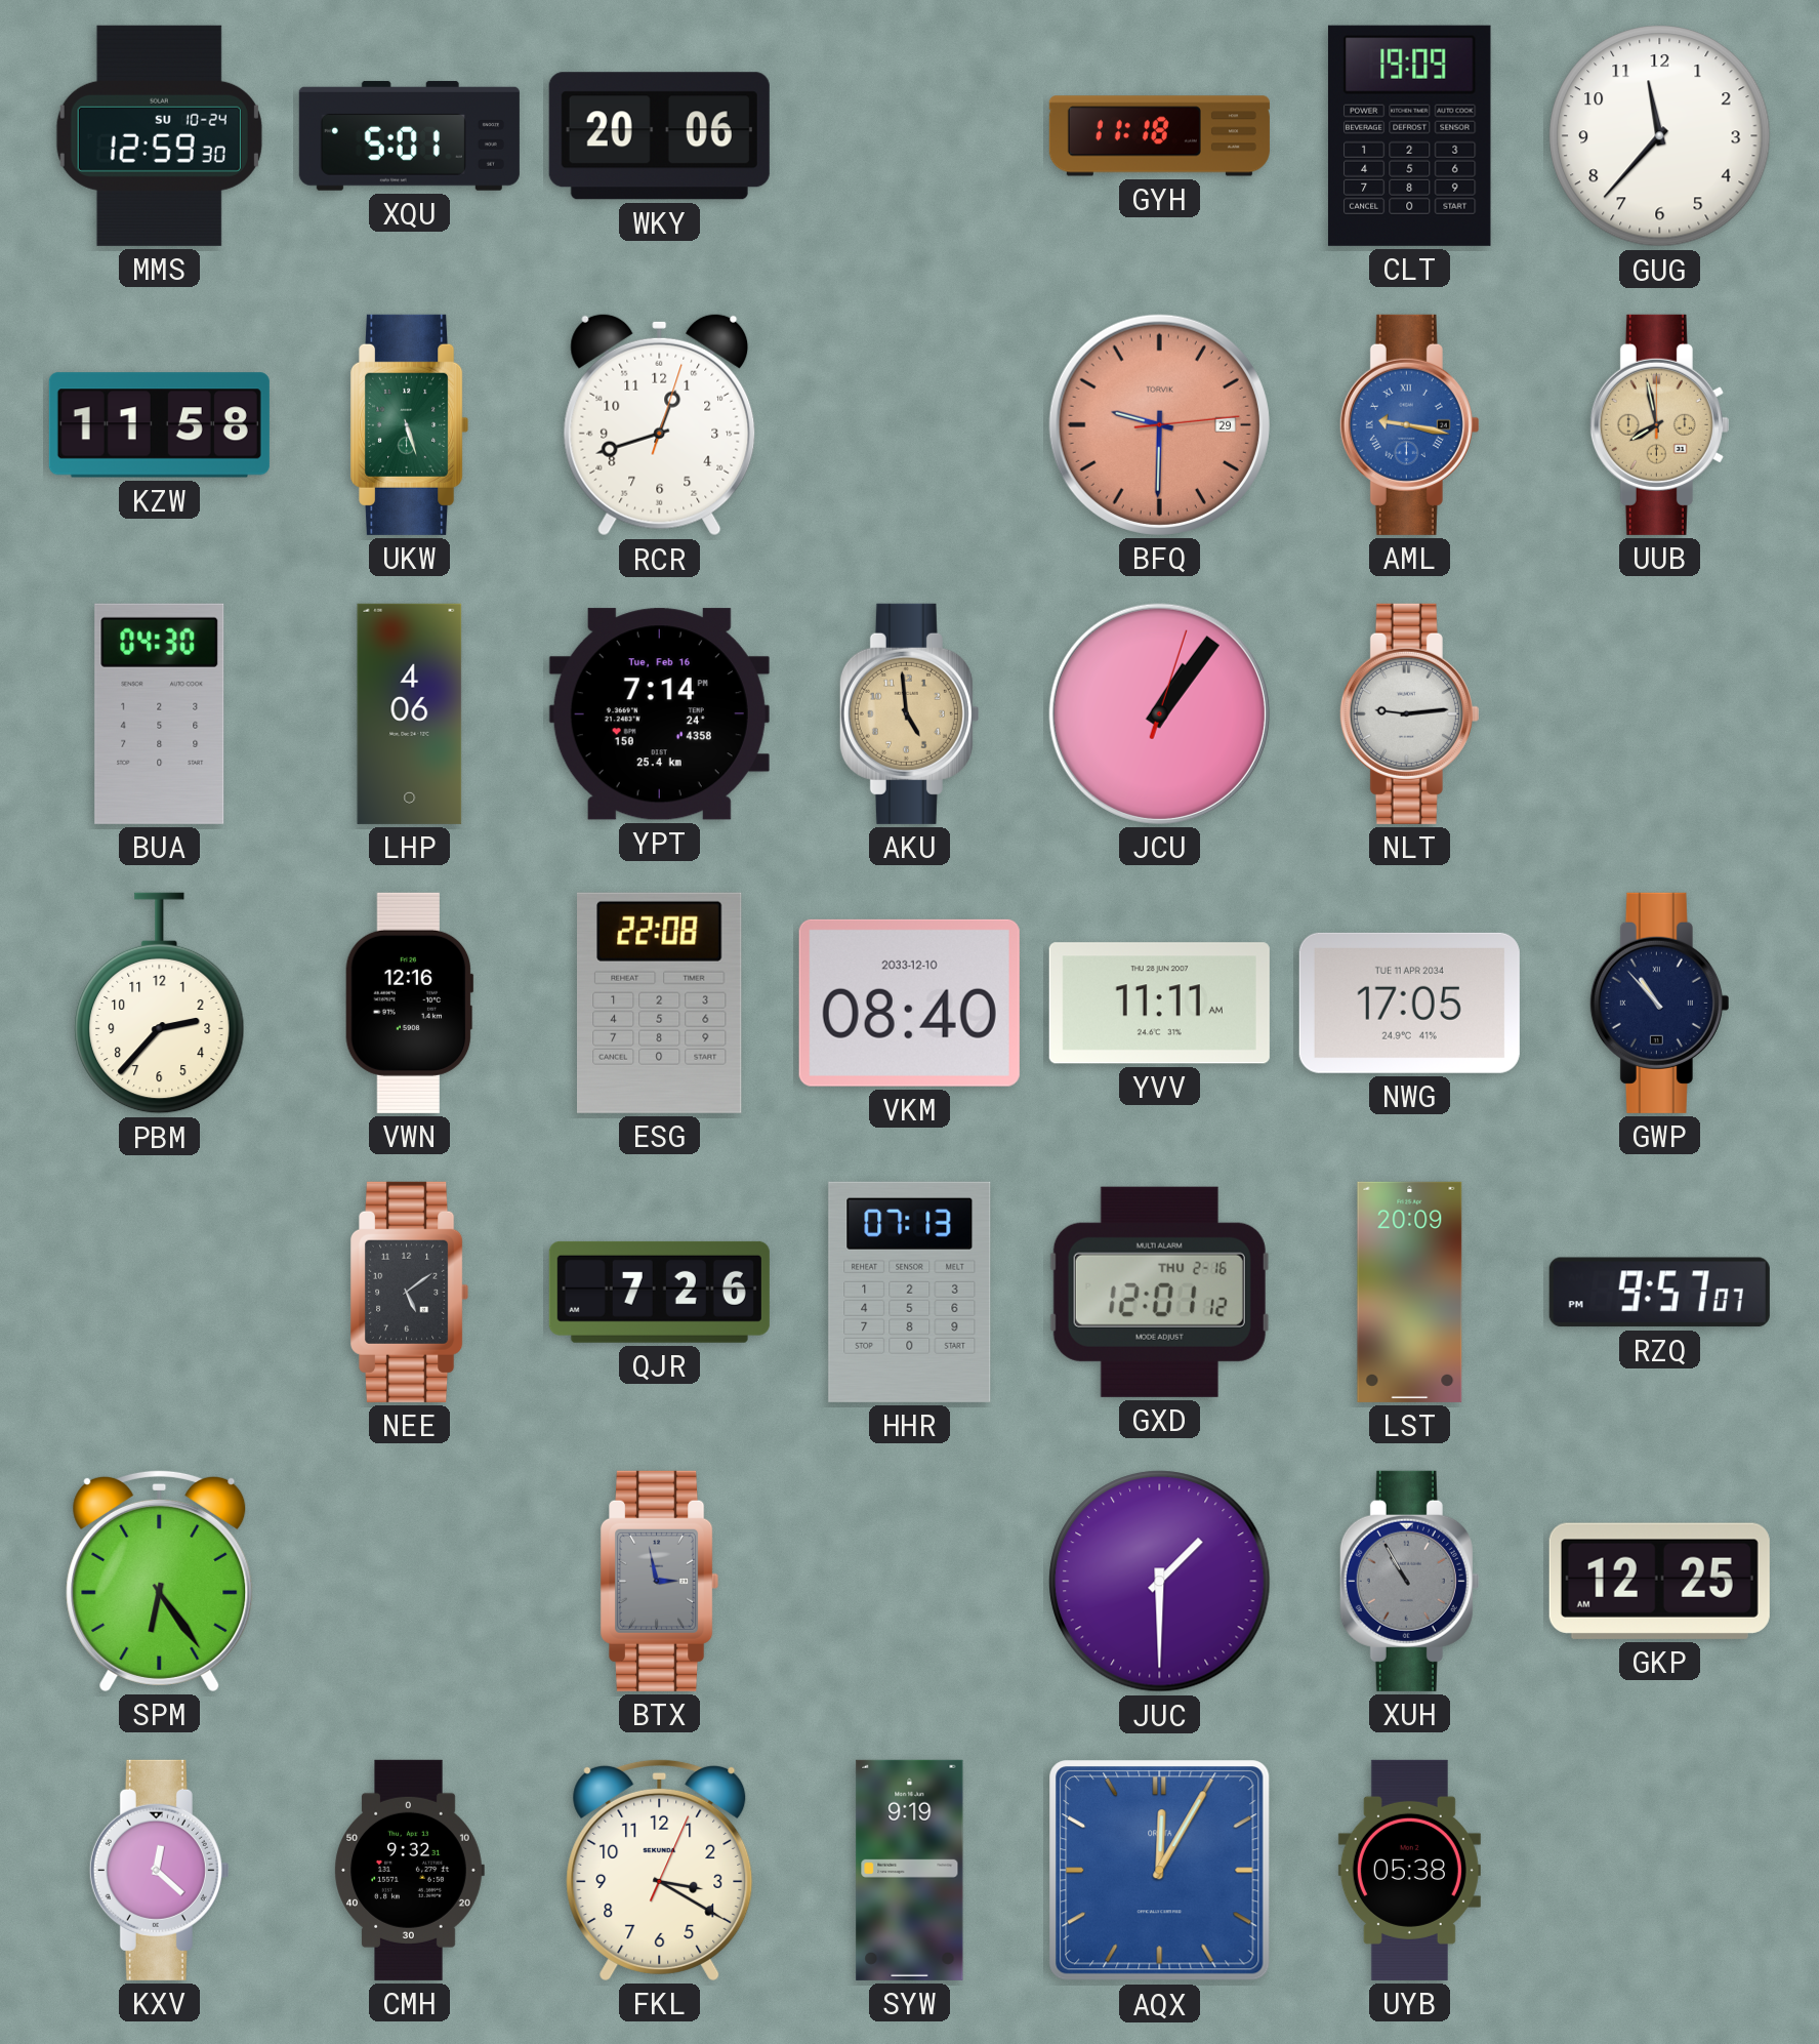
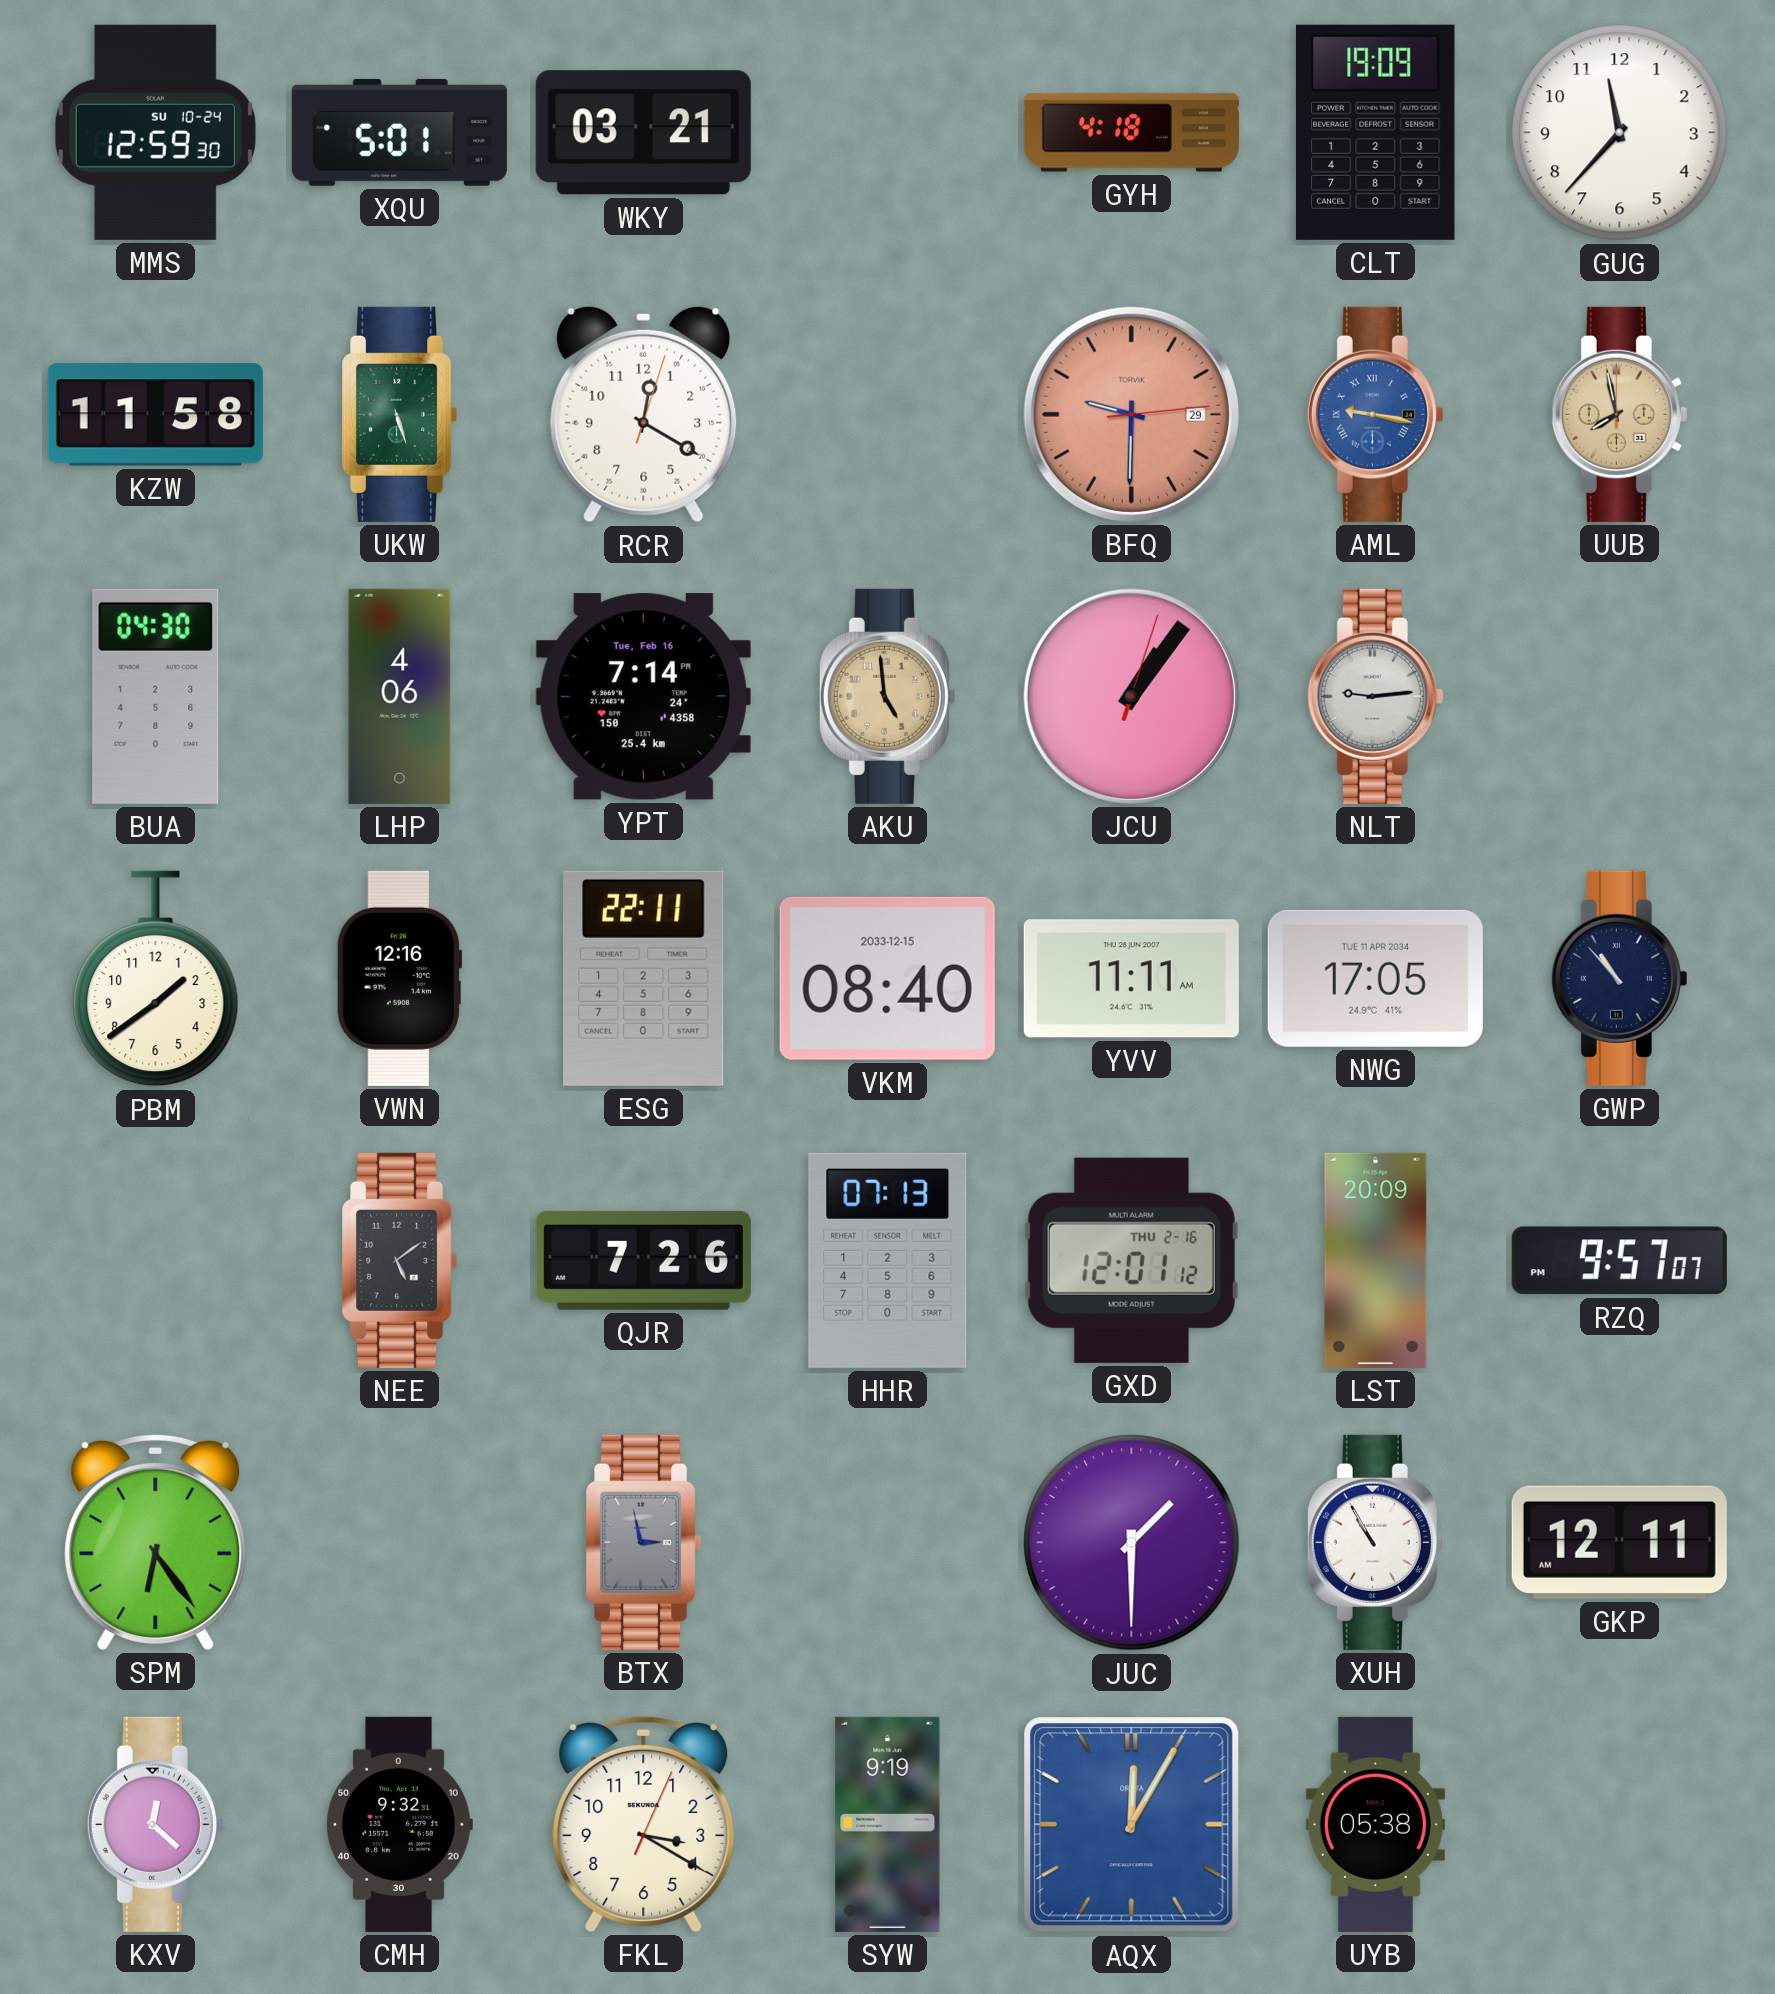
WKY: 20:06 -> 03:21
GYH: 11:18 -> 4:18
RCR: 12:42 -> 12:20
PBM: 2:37 -> 1:39
ESG: 22:08 -> 22:11
VKM date: 2033-12-10 -> 2033-12-15
XUH dial: grey -> white
GKP: 12:25 -> 12:11
